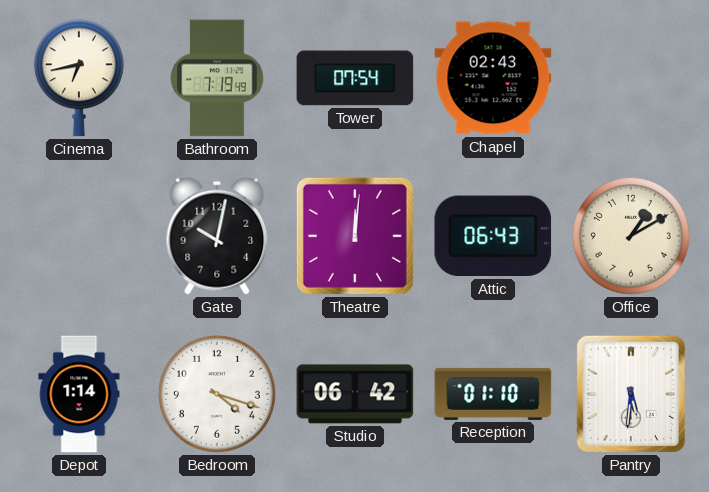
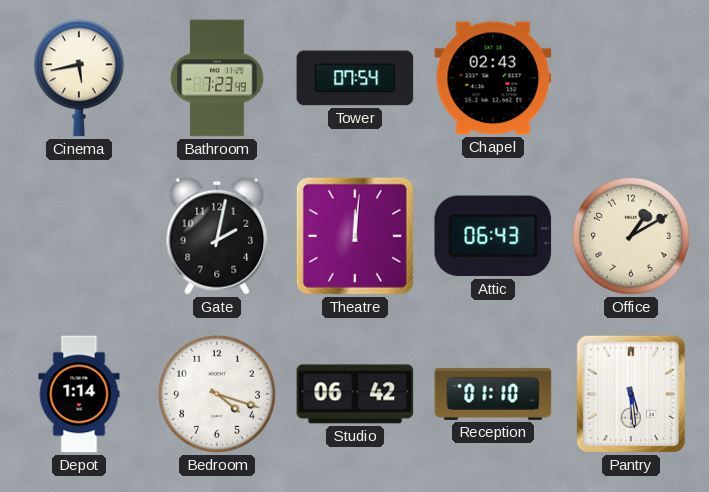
Cinema: 6:43 -> 5:43
Bathroom: 7:19 -> 7:23
Gate: 10:02 -> 2:02
Pantry: 5:31 -> 5:29
